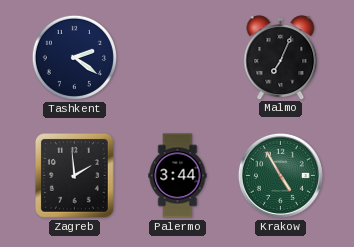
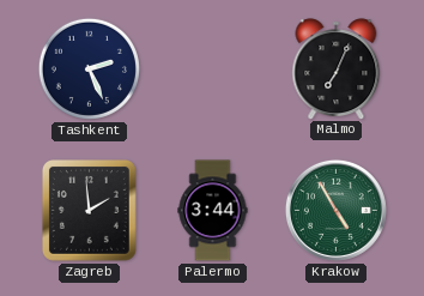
Tashkent: 2:21 -> 2:26
